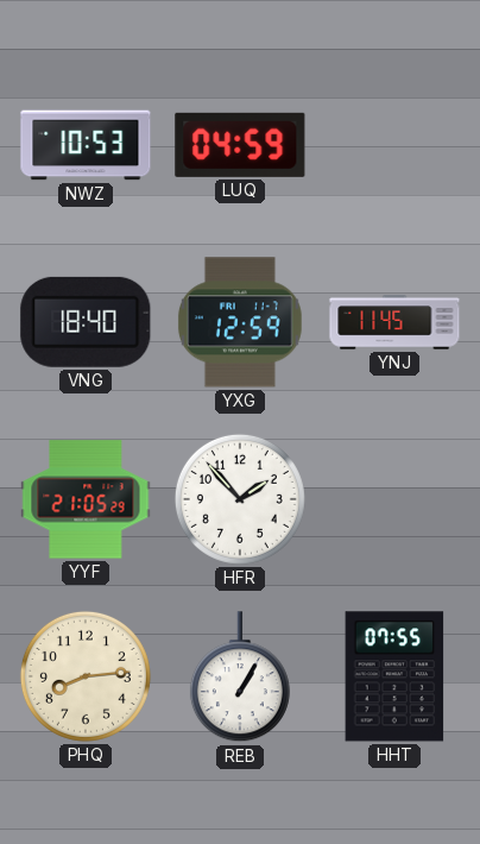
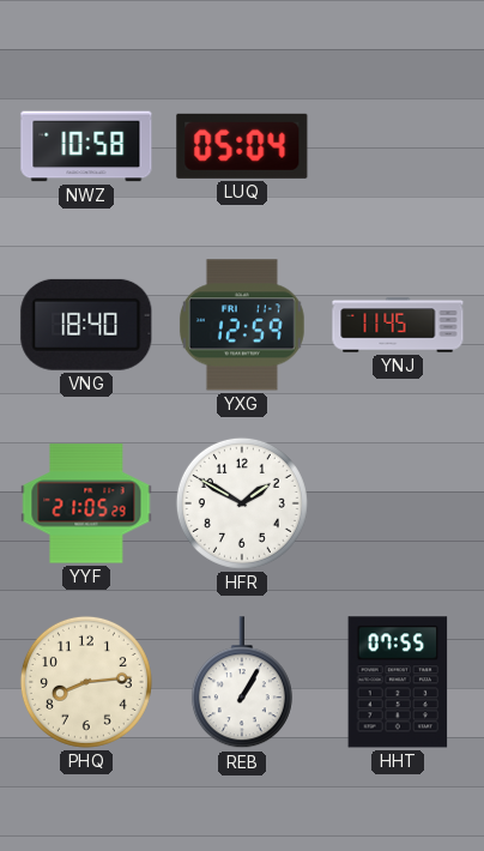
NWZ: 10:53 -> 10:58
LUQ: 04:59 -> 05:04
HFR: 1:53 -> 1:50
